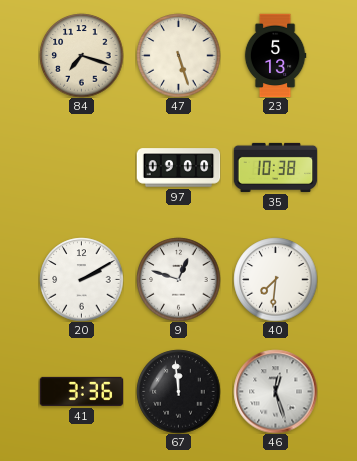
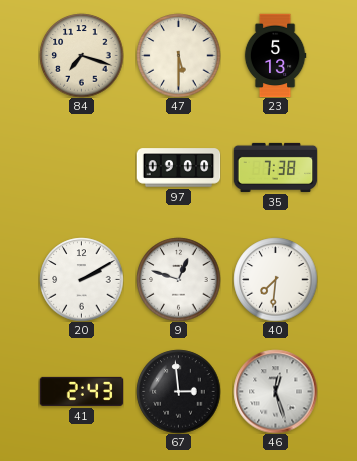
47: 5:27 -> 5:30
35: 10:38 -> 7:38
41: 3:36 -> 2:43
67: 11:59 -> 2:59
